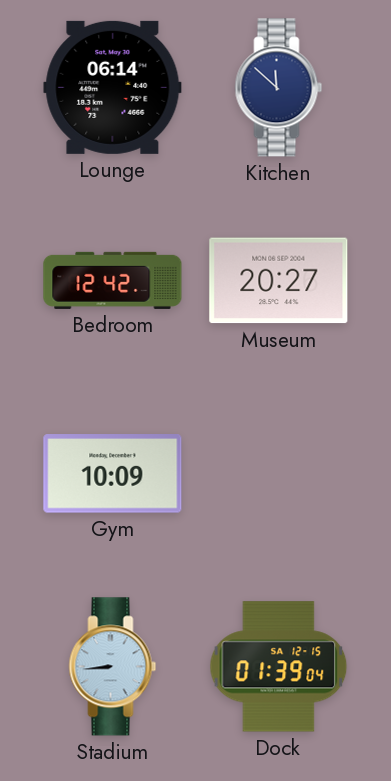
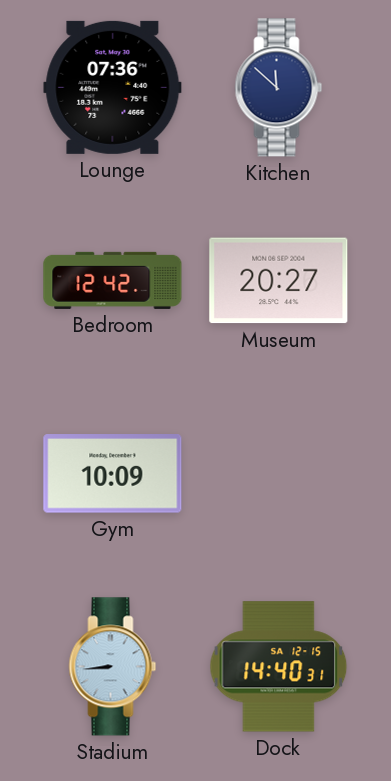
Lounge: 06:14 -> 07:36
Dock: 01:39 -> 14:40
